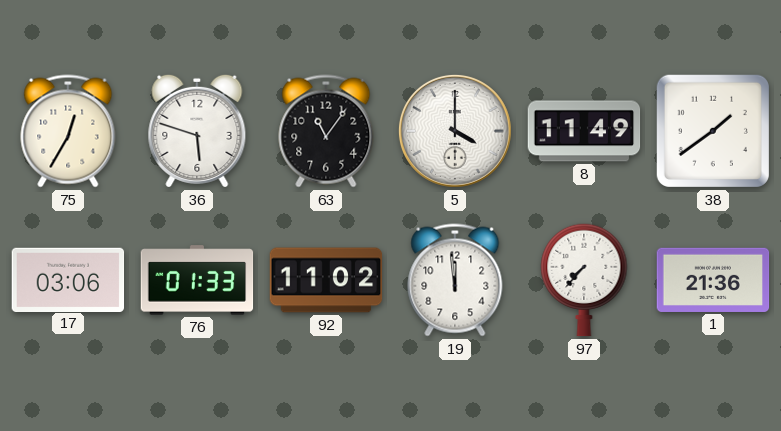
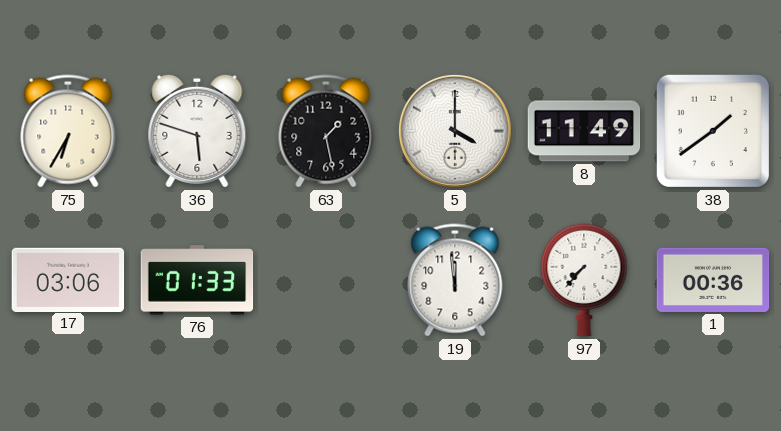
75: 12:35 -> 6:35
63: 11:06 -> 1:28
92: 11:02 -> none
1: 21:36 -> 00:36
